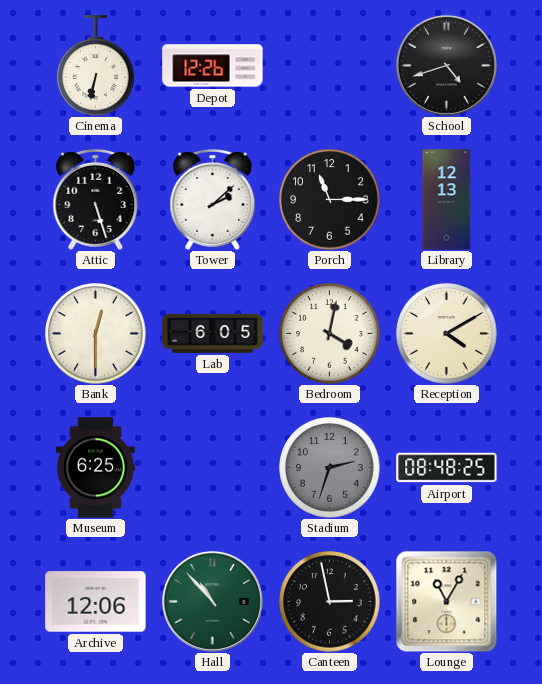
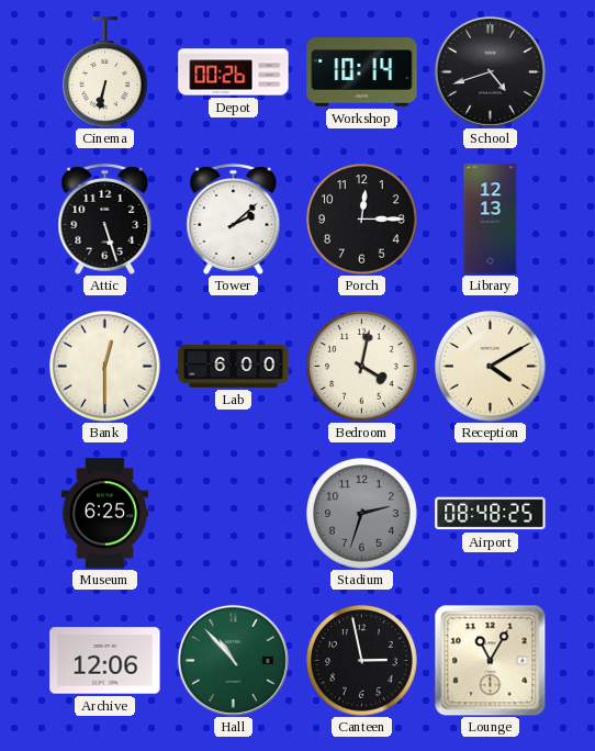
Depot: 12:26 -> 00:26
Workshop: none -> 10:14
Porch: 11:15 -> 12:15
Lab: 6:05 -> 6:00
